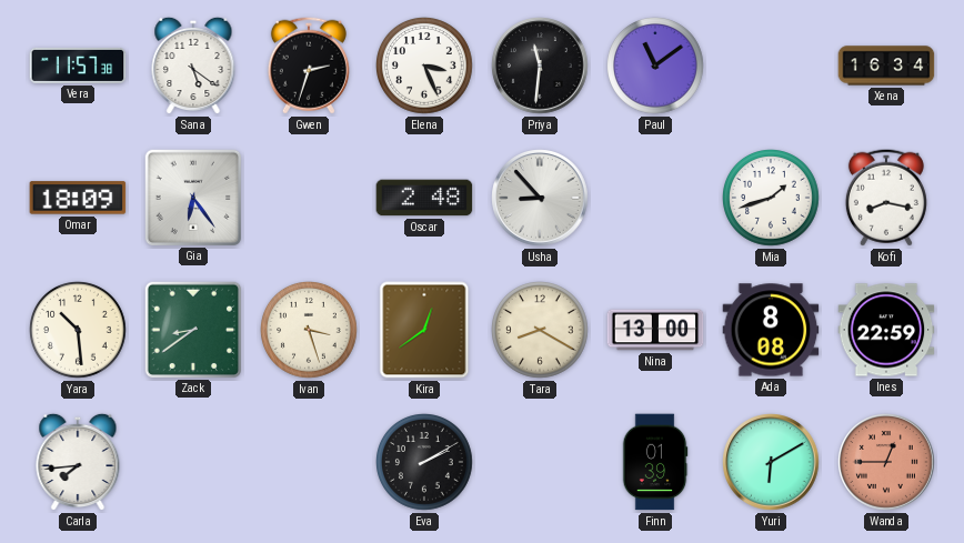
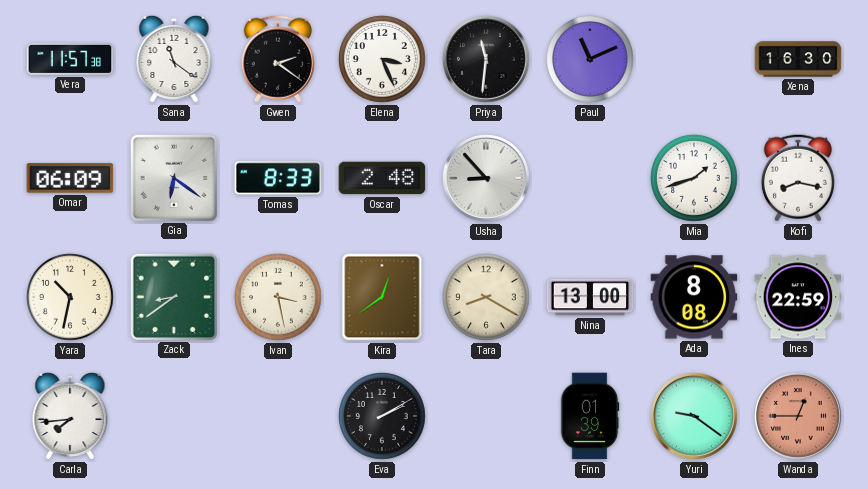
Sana: 5:21 -> 11:21
Gwen: 2:33 -> 2:21
Paul: 11:09 -> 11:11
Xena: 16:34 -> 16:30
Omar: 18:09 -> 06:09
Gia: 6:24 -> 6:21
Tomas: none -> 8:33
Yara: 10:29 -> 10:32
Ivan: 3:27 -> 3:28
Yuri: 6:10 -> 9:21
